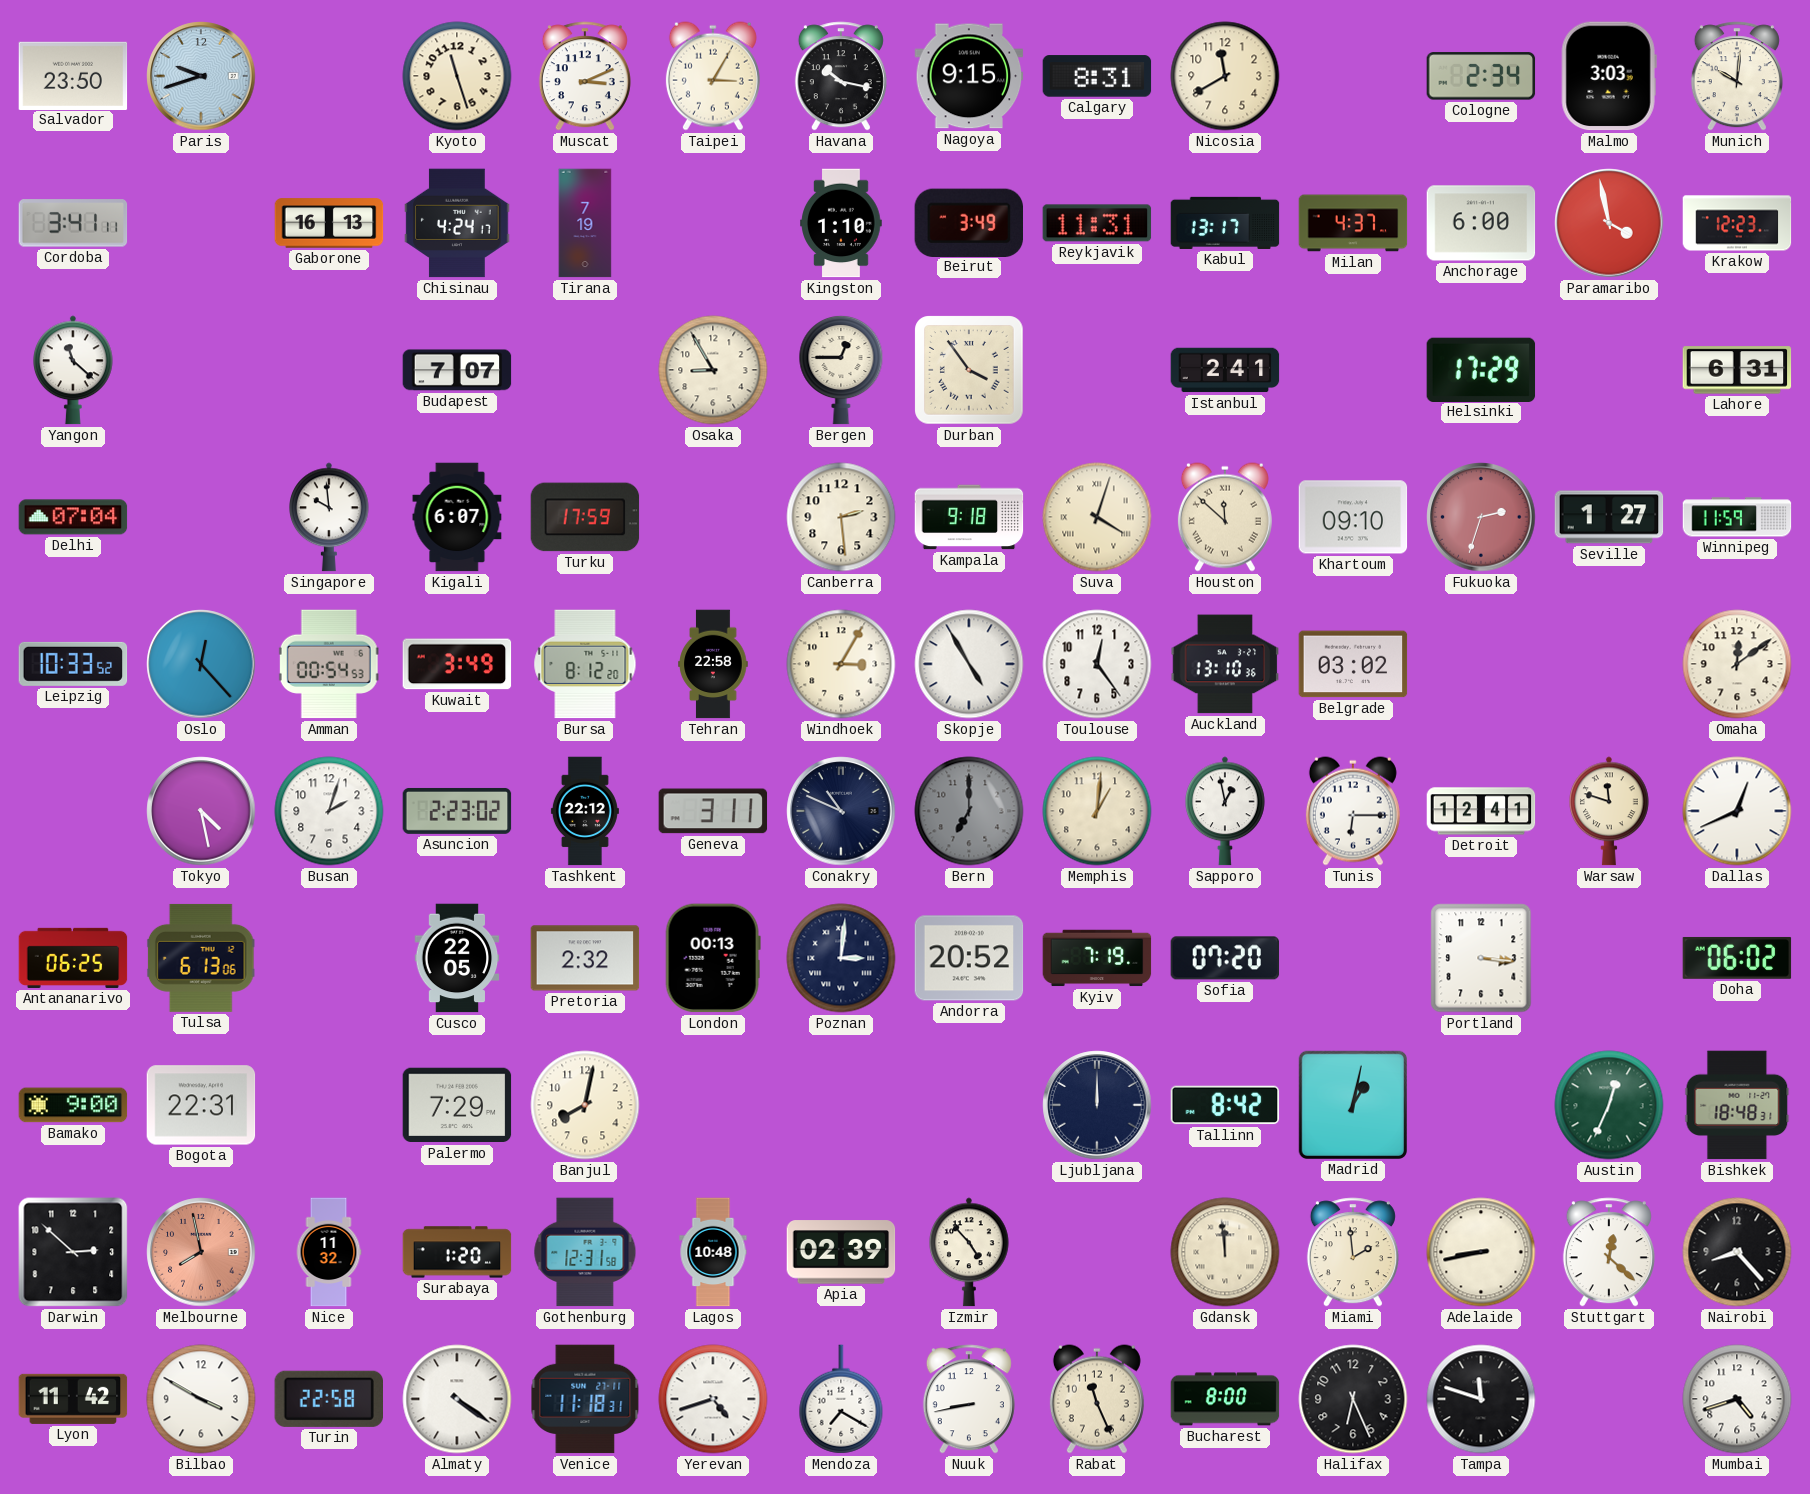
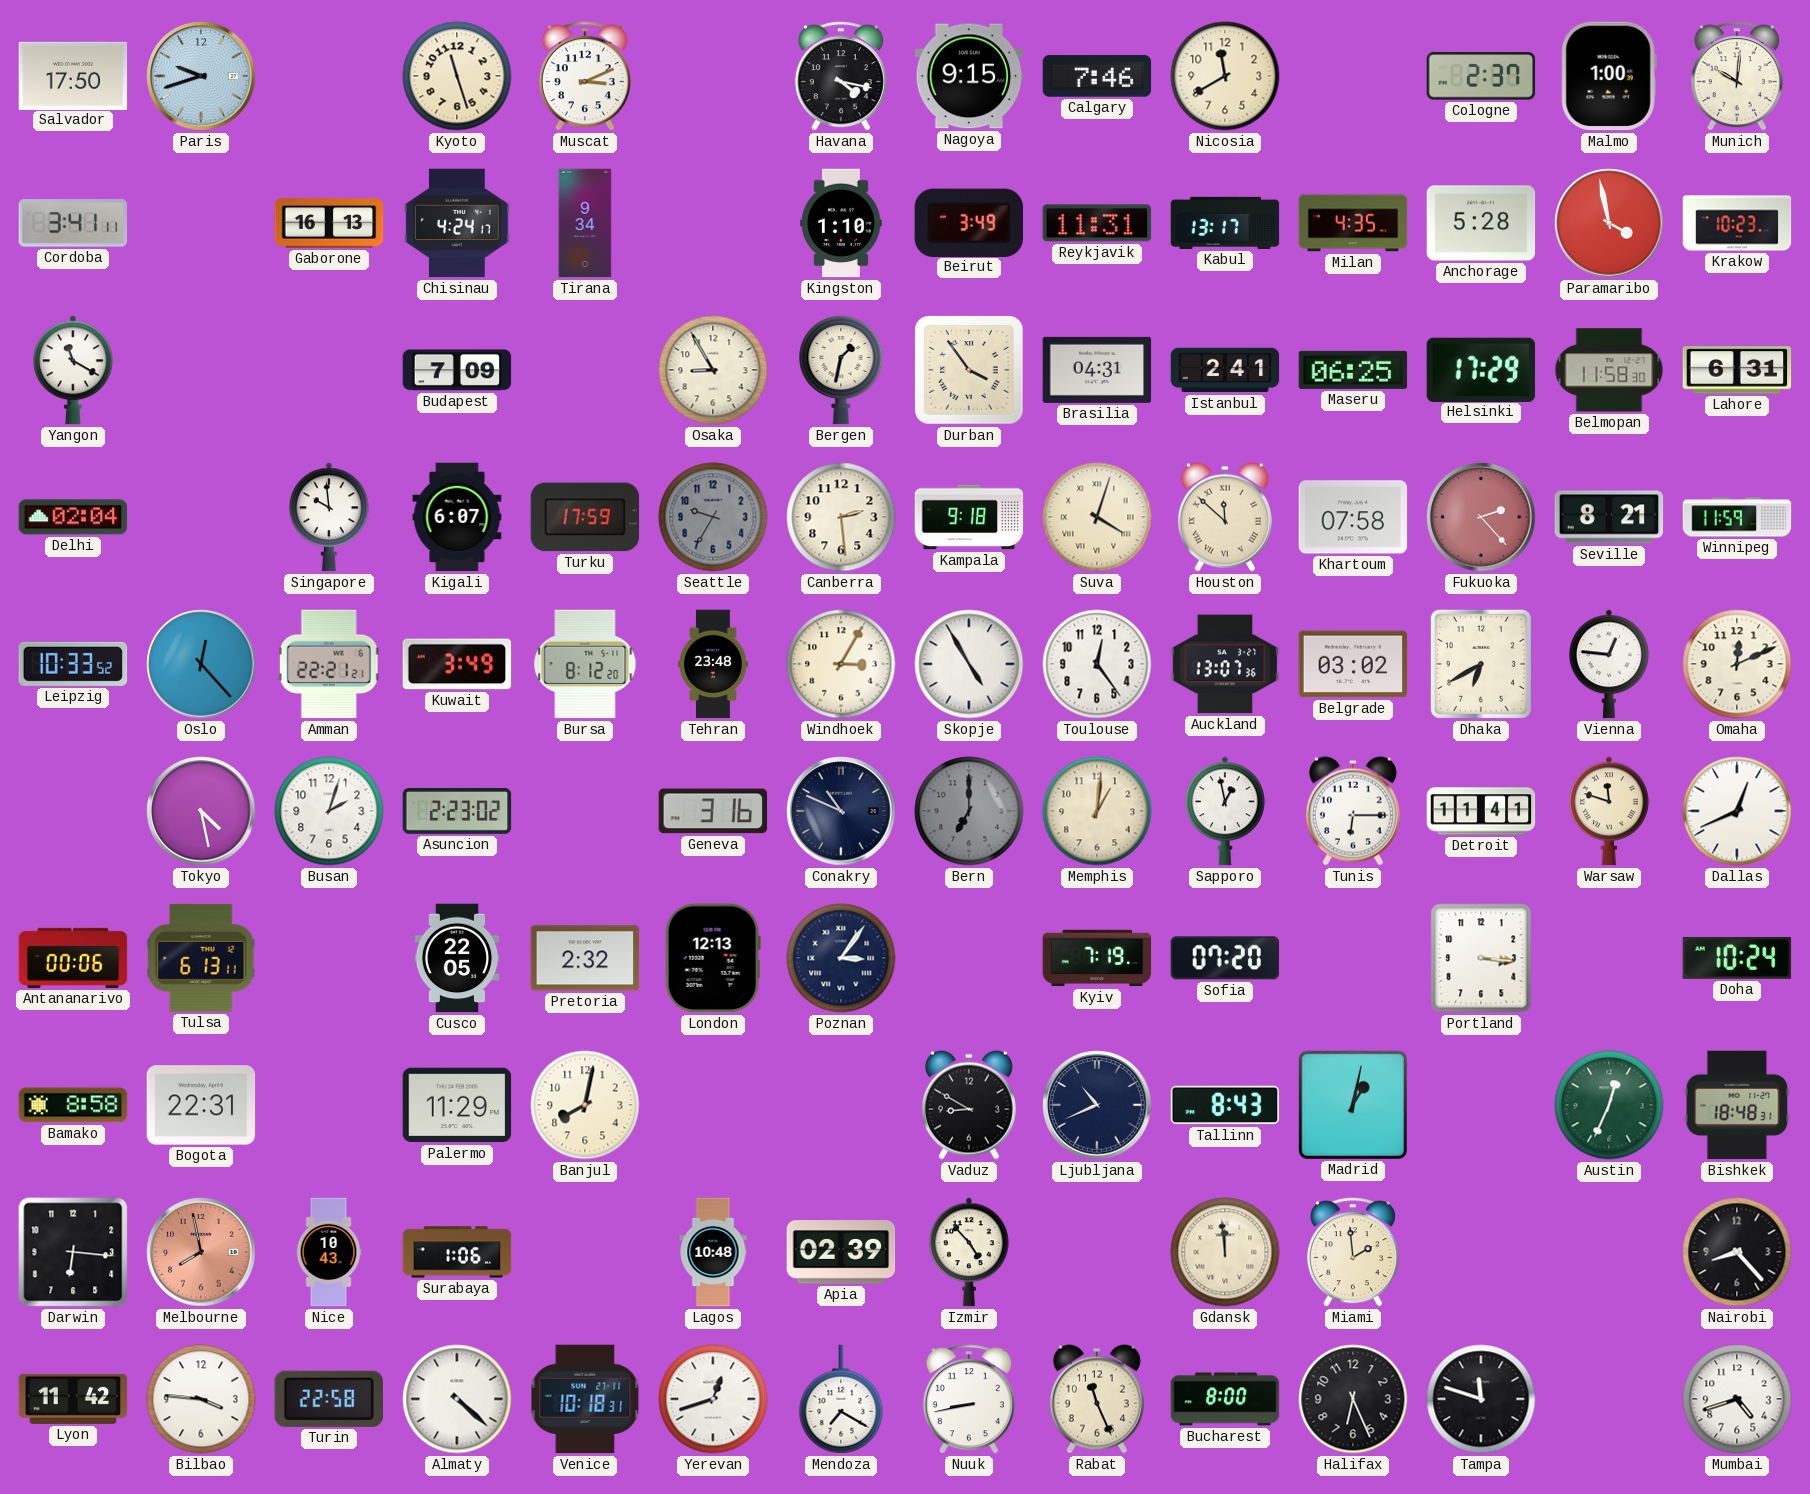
Salvador: 23:50 -> 17:50
Taipei: 3:05 -> none
Havana: 10:17 -> 4:17
Calgary: 8:31 -> 7:46
Cologne: 2:34 -> 2:37
Malmo: 3:03 -> 1:00
Tirana: 7:19 -> 9:34
Milan: 4:37 -> 4:35
Anchorage: 6:00 -> 5:28
Krakow: 12:23 -> 10:23
Yangon: 11:22 -> 11:20
Budapest: 7:07 -> 7:09
Bergen: 12:45 -> 1:32
Brasilia: none -> 04:31
Maseru: none -> 06:25
Belmopan: none -> 11:58
Delhi: 07:04 -> 02:04
Seattle: none -> 9:35
Khartoum: 09:10 -> 07:58
Fukuoka: 2:33 -> 2:23
Seville: 1:27 -> 8:21
Amman: 00:54 -> 22:21
Tehran: 22:58 -> 23:48
Auckland: 13:10 -> 13:07
Dhaka: none -> 6:40
Vienna: none -> 12:46
Omaha: 12:09 -> 12:11
Tashkent: 22:12 -> none
Geneva: 3:11 -> 3:16
Detroit: 12:41 -> 11:41
Antananarivo: 06:25 -> 00:06
Tulsa: 6:13:06 -> 6:13:11
London: 00:13 -> 12:13
Poznan: 3:01 -> 3:06
Andorra: 20:52 -> none
Doha: 06:02 -> 10:24
Bamako: 9:00 -> 8:58
Palermo: 7:29 -> 11:29
Vaduz: none -> 8:50
Ljubljana: 12:00 -> 10:41
Tallinn: 8:42 -> 8:43
Darwin: 2:52 -> 6:16
Nice: 11:32 -> 10:43
Surabaya: 1:20 -> 1:06
Gothenburg: 12:31 -> none
Adelaide: 8:43 -> none
Stuttgart: 12:22 -> none
Bilbao: 3:50 -> 3:46
Almaty: 4:21 -> 4:22
Venice: 11:18 -> 10:18
Yerevan: 4:42 -> 12:42
